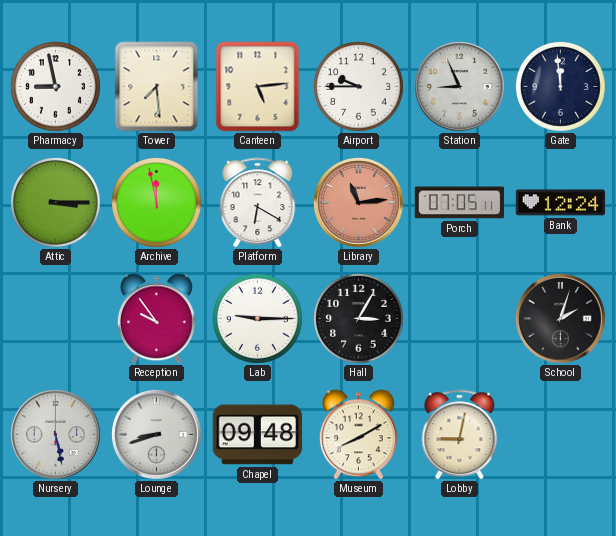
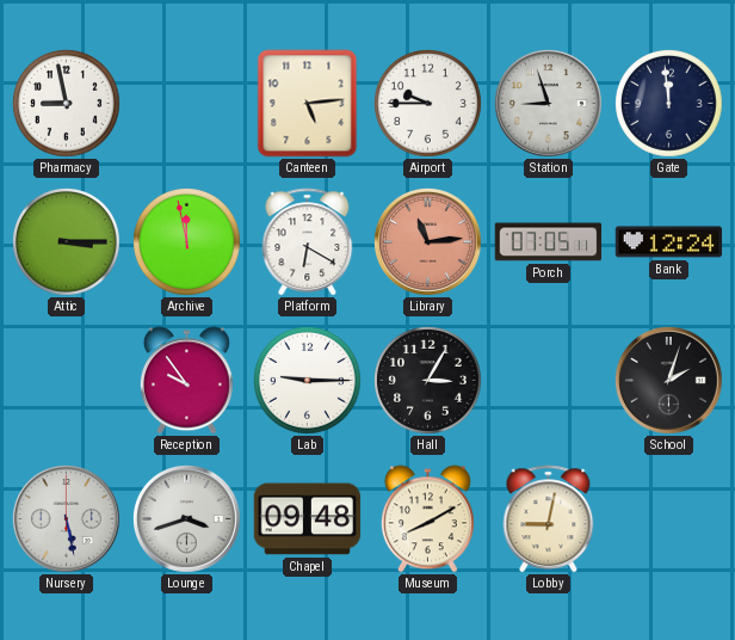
Tower: 7:29 -> none
Station: 8:56 -> 8:57
Lounge: 8:42 -> 3:42
